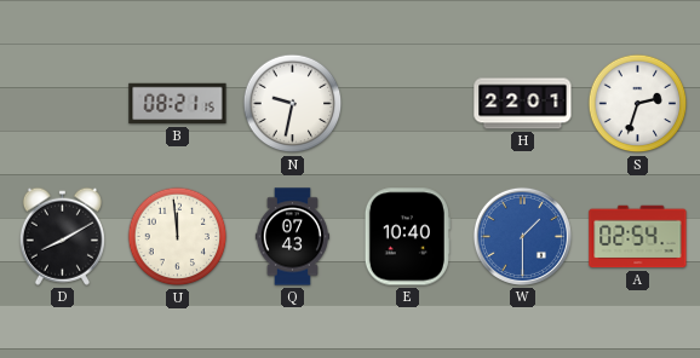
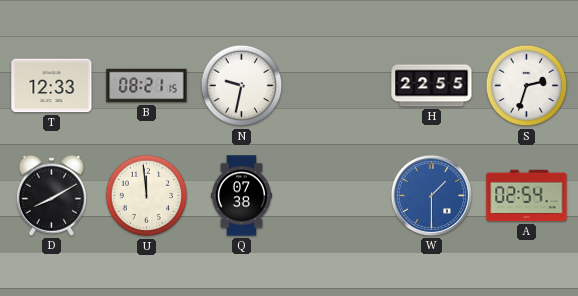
T: none -> 12:33
H: 22:01 -> 22:55
Q: 07:43 -> 07:38
E: 10:40 -> none
